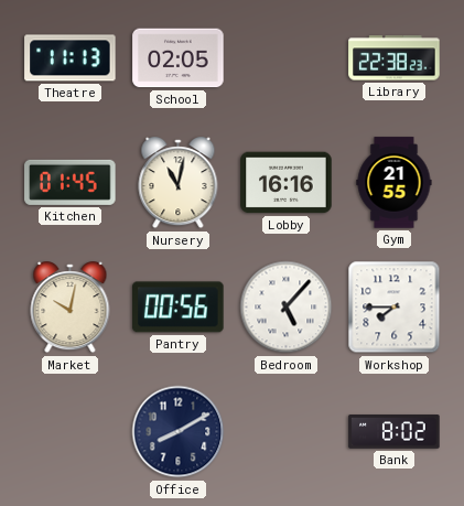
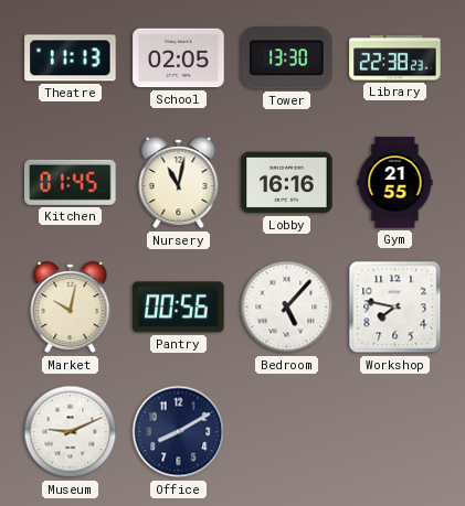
Tower: none -> 13:30
Workshop: 7:45 -> 7:47
Museum: none -> 9:11
Bank: 8:02 -> none
